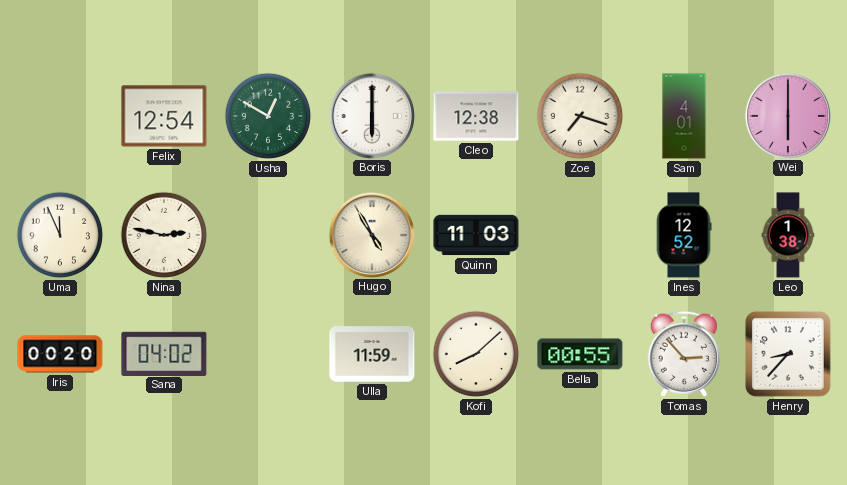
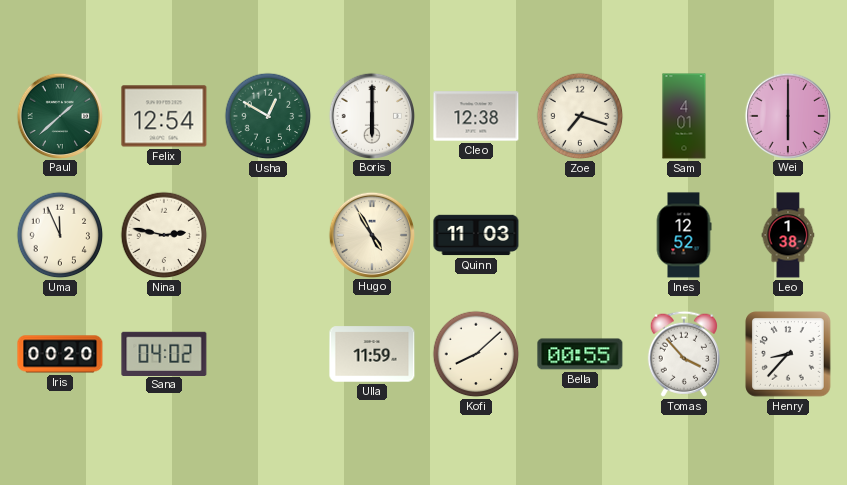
Paul: none -> 1:38
Tomas: 2:53 -> 3:53
